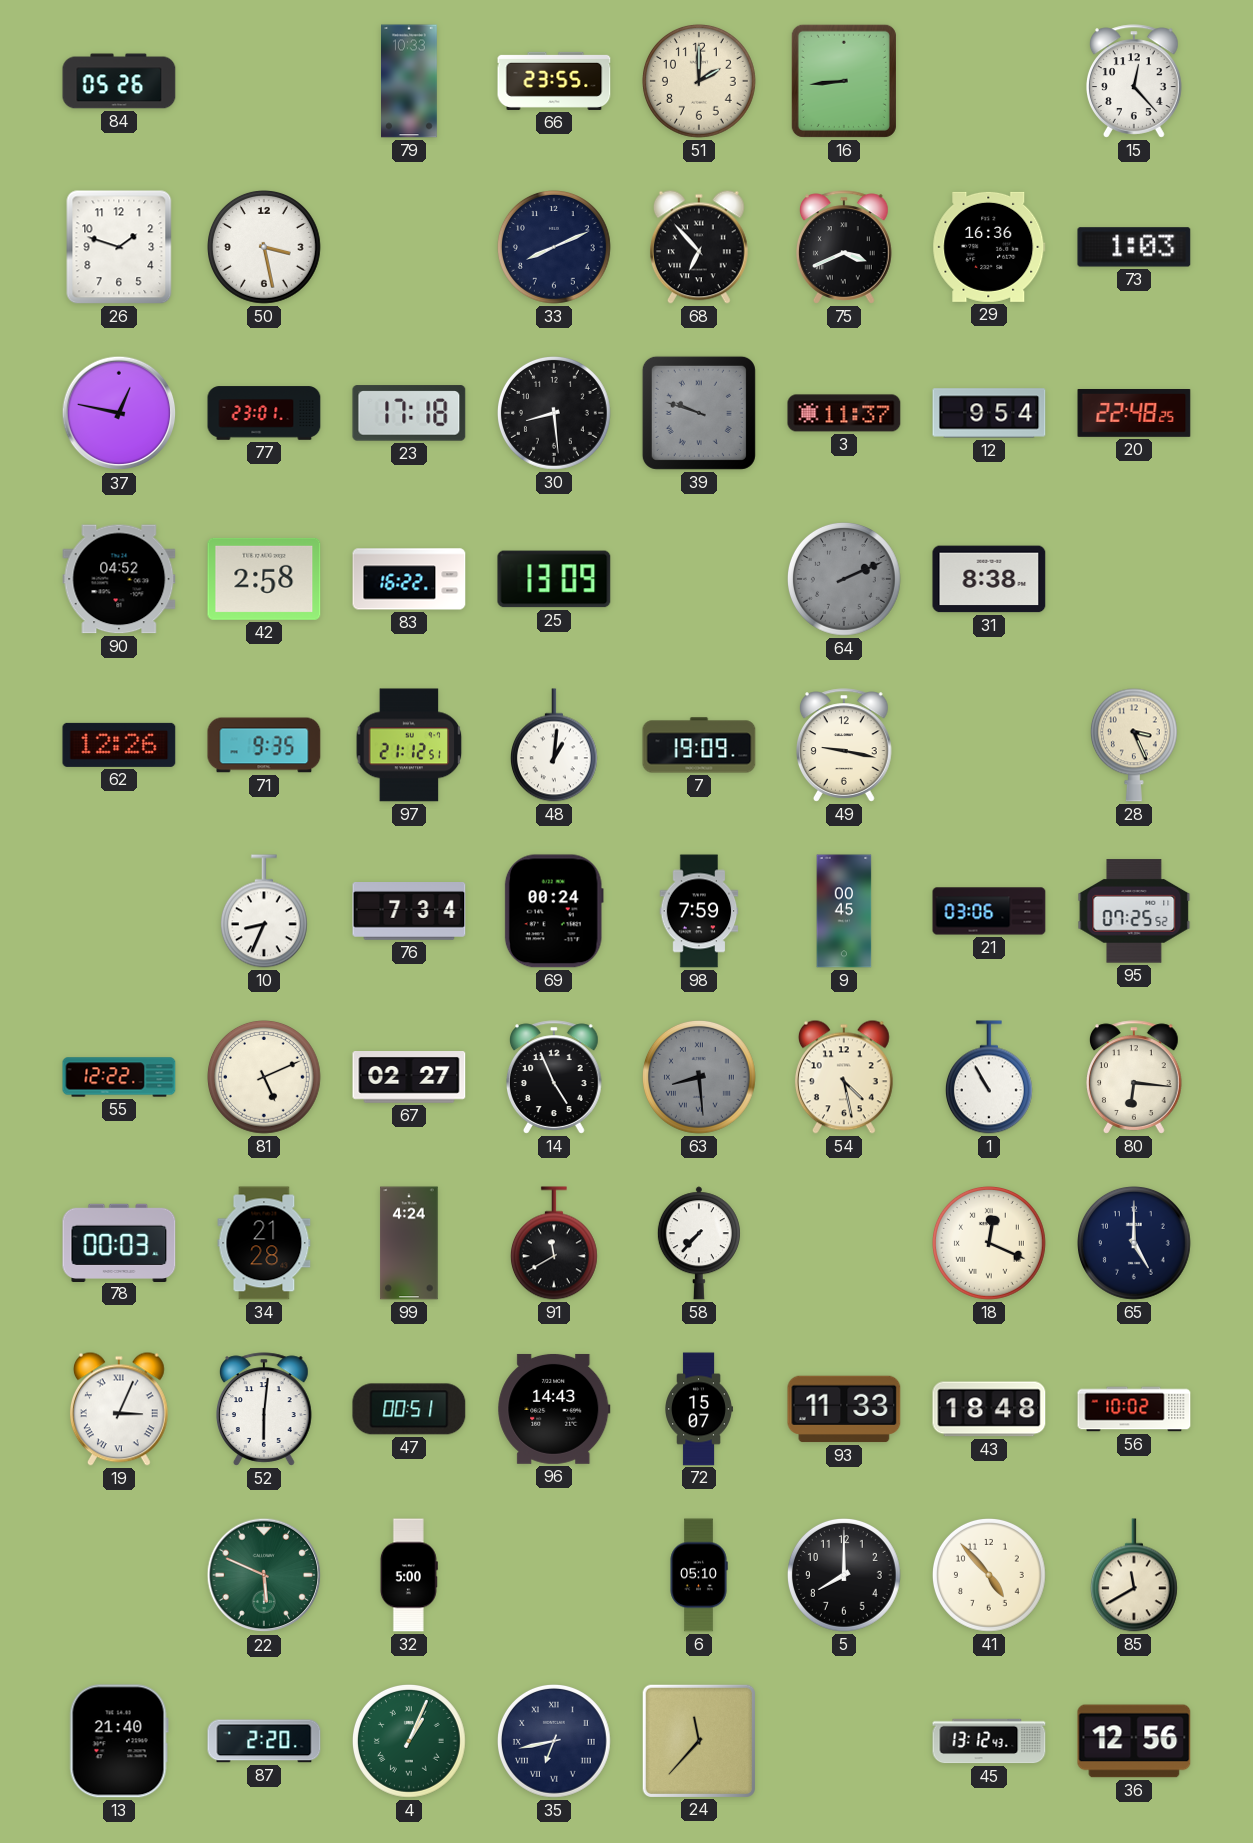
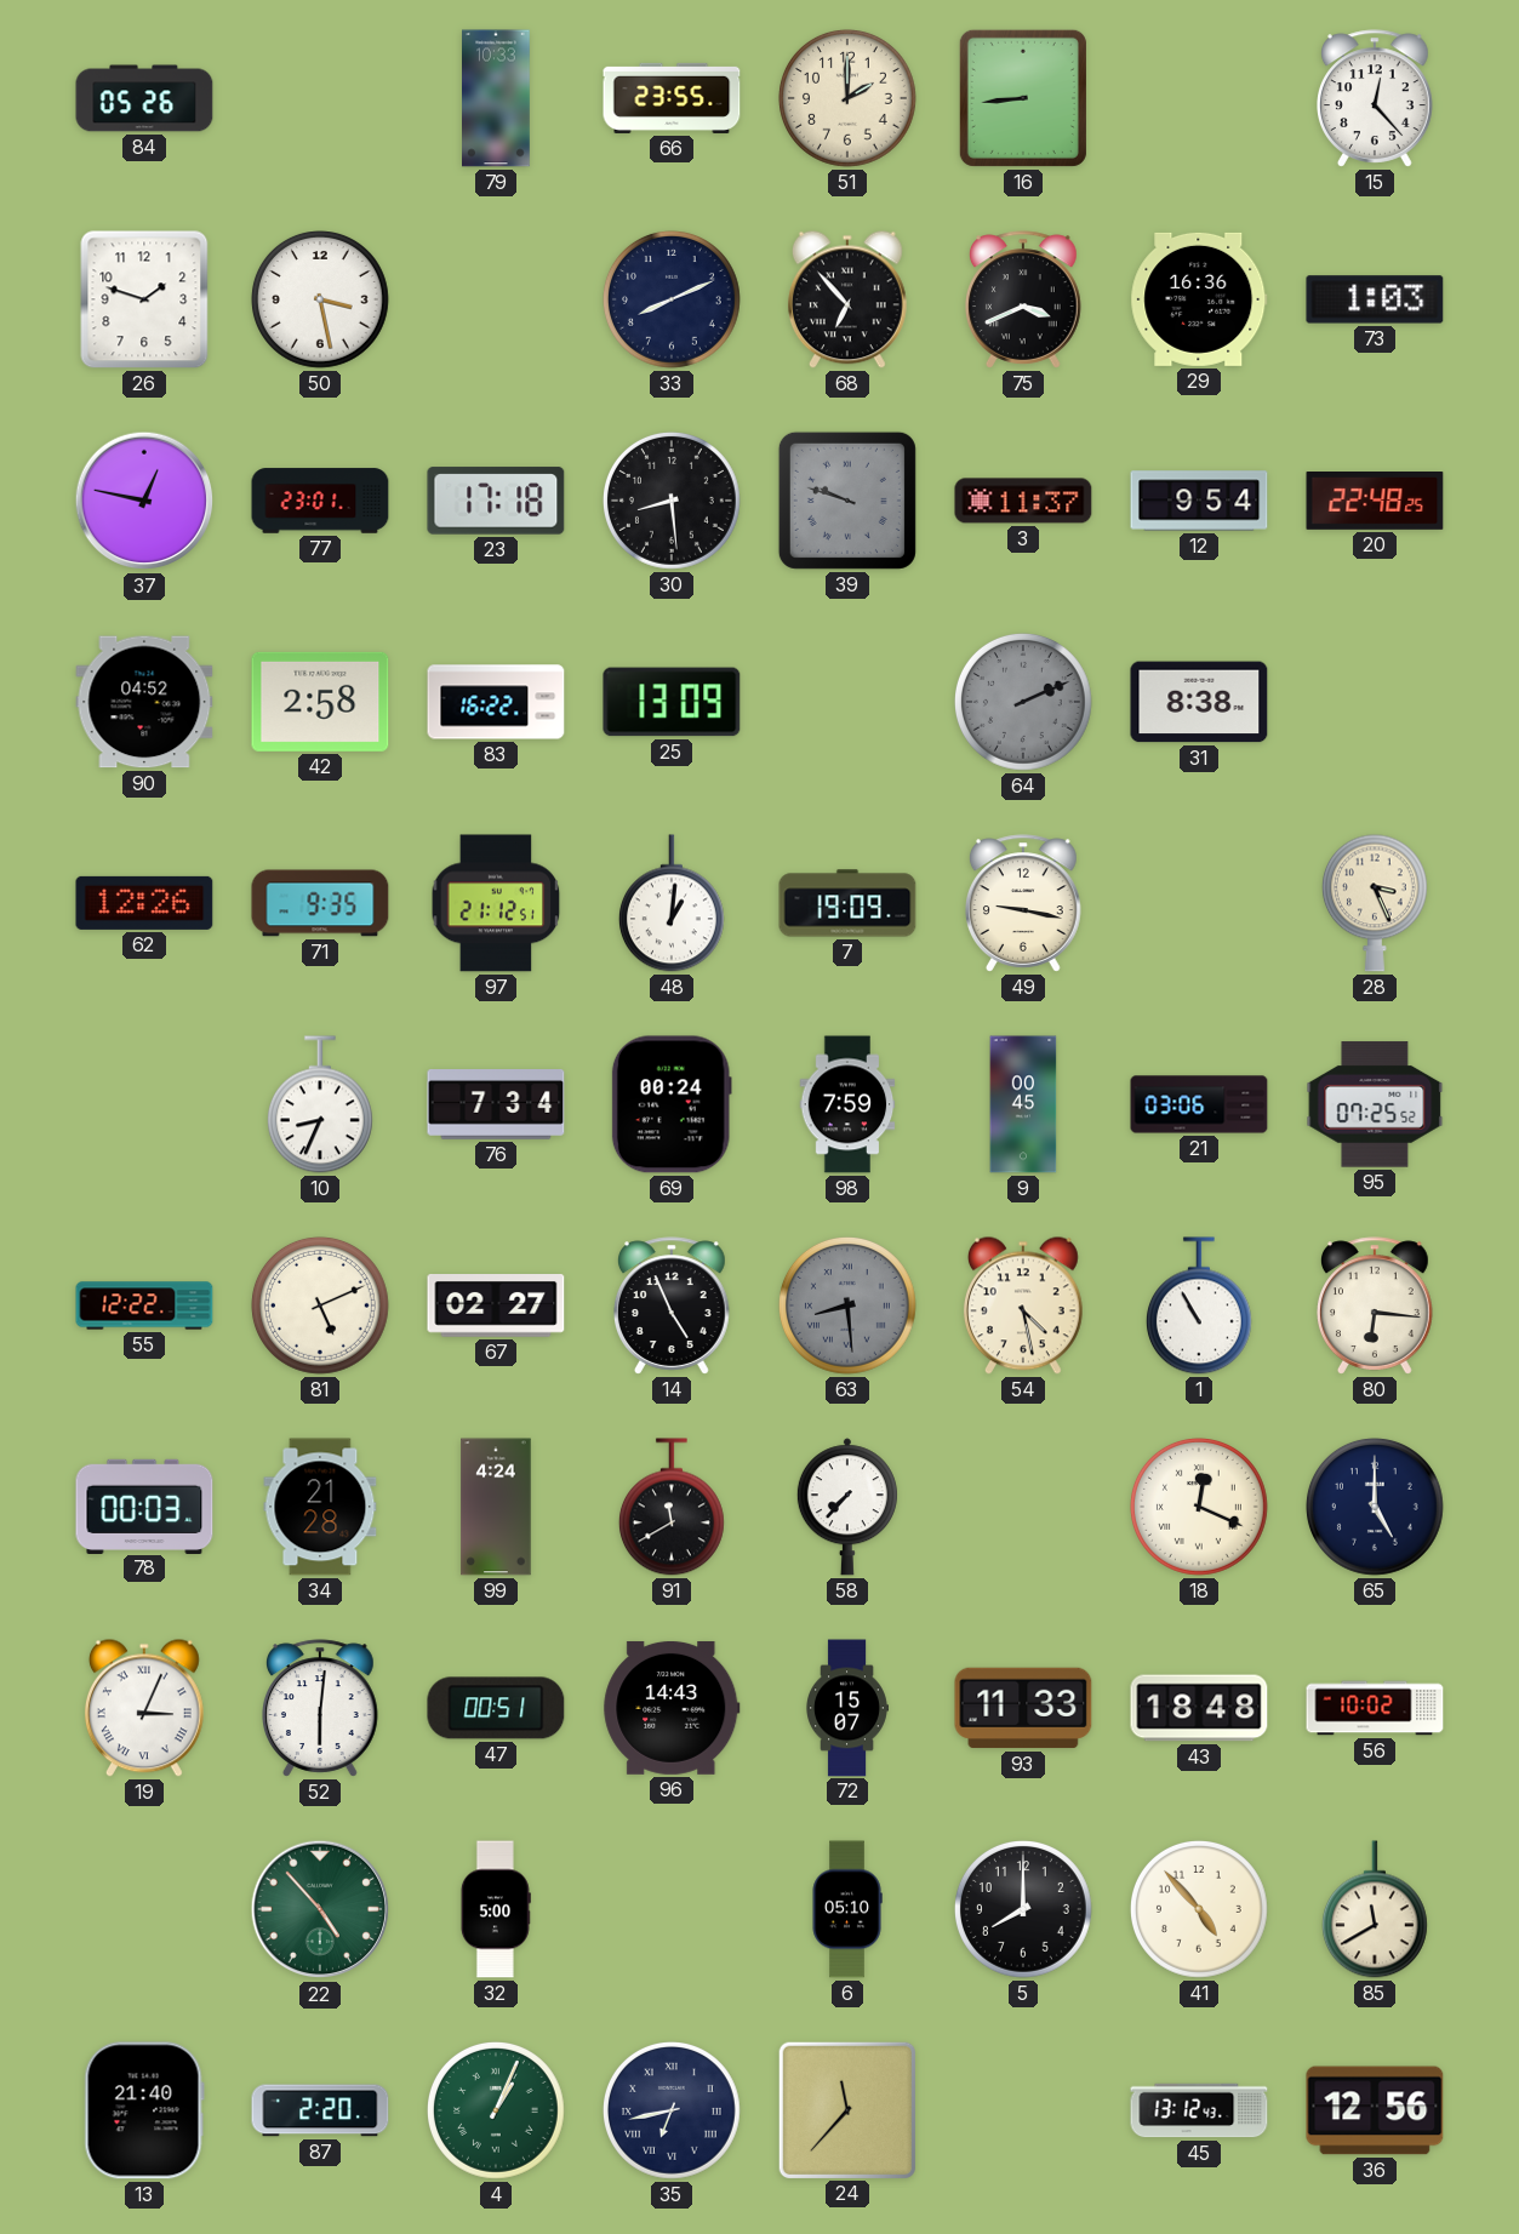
22: 5:49 -> 4:53
